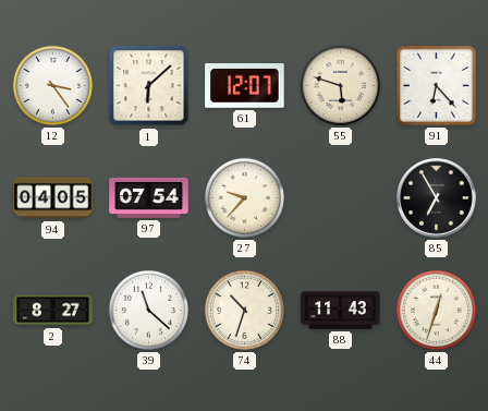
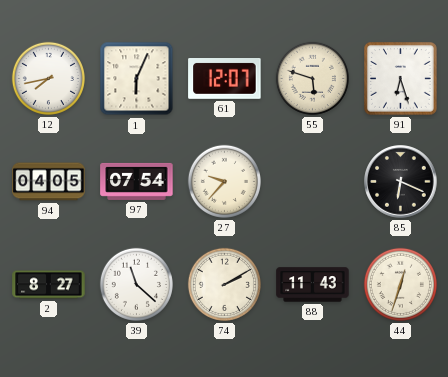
12: 3:24 -> 7:43
1: 6:08 -> 6:04
91: 6:23 -> 6:27
85: 6:55 -> 6:19
74: 10:33 -> 2:10
